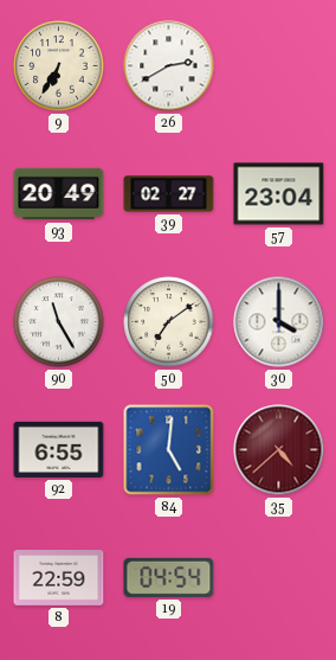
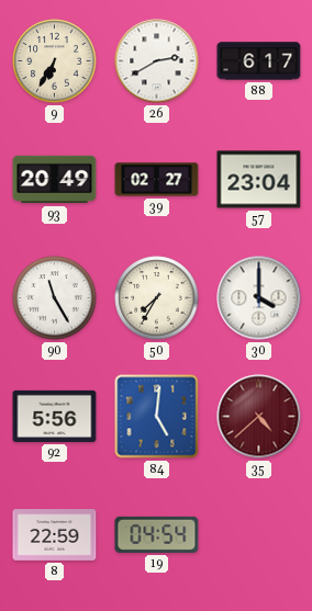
88: none -> 6:17
50: 7:09 -> 7:35
92: 6:55 -> 5:56
